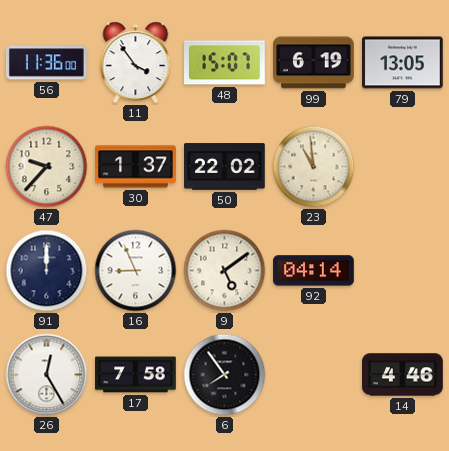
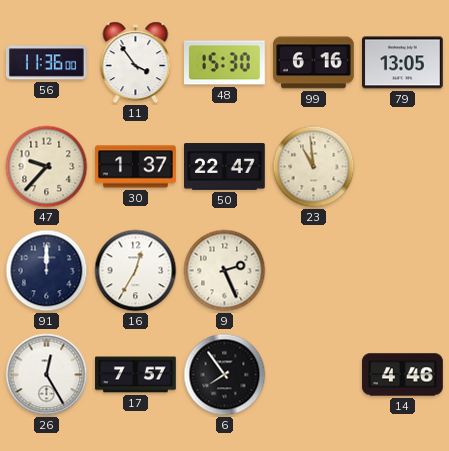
48: 15:07 -> 15:30
99: 6:19 -> 6:16
50: 22:02 -> 22:47
16: 8:56 -> 12:35
9: 5:09 -> 2:26
92: 04:14 -> none
17: 7:58 -> 7:57
